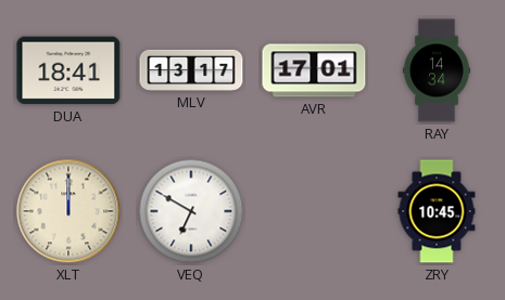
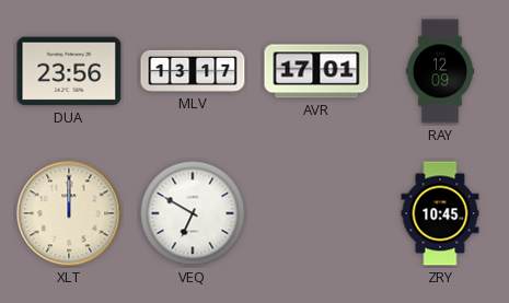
DUA: 18:41 -> 23:56
RAY: 14:34 -> 12:09
